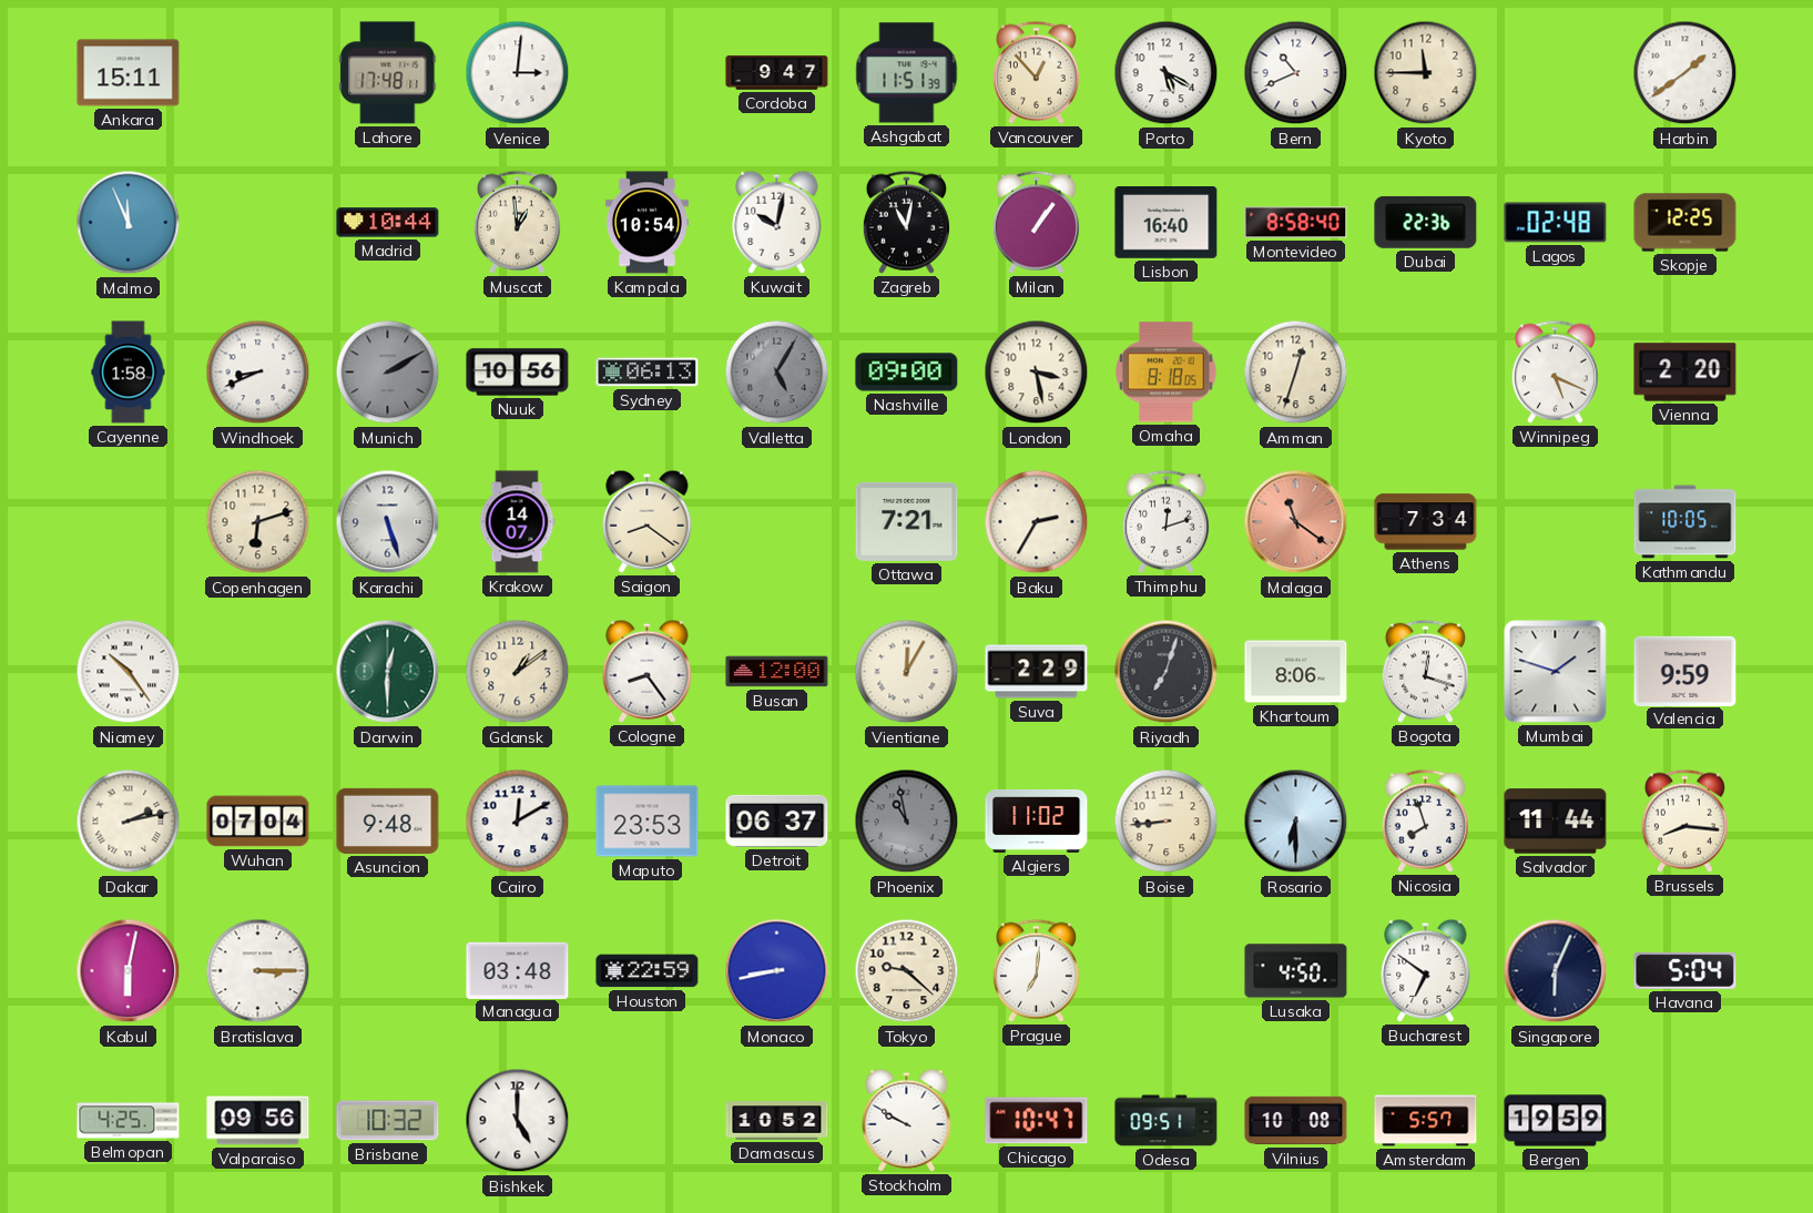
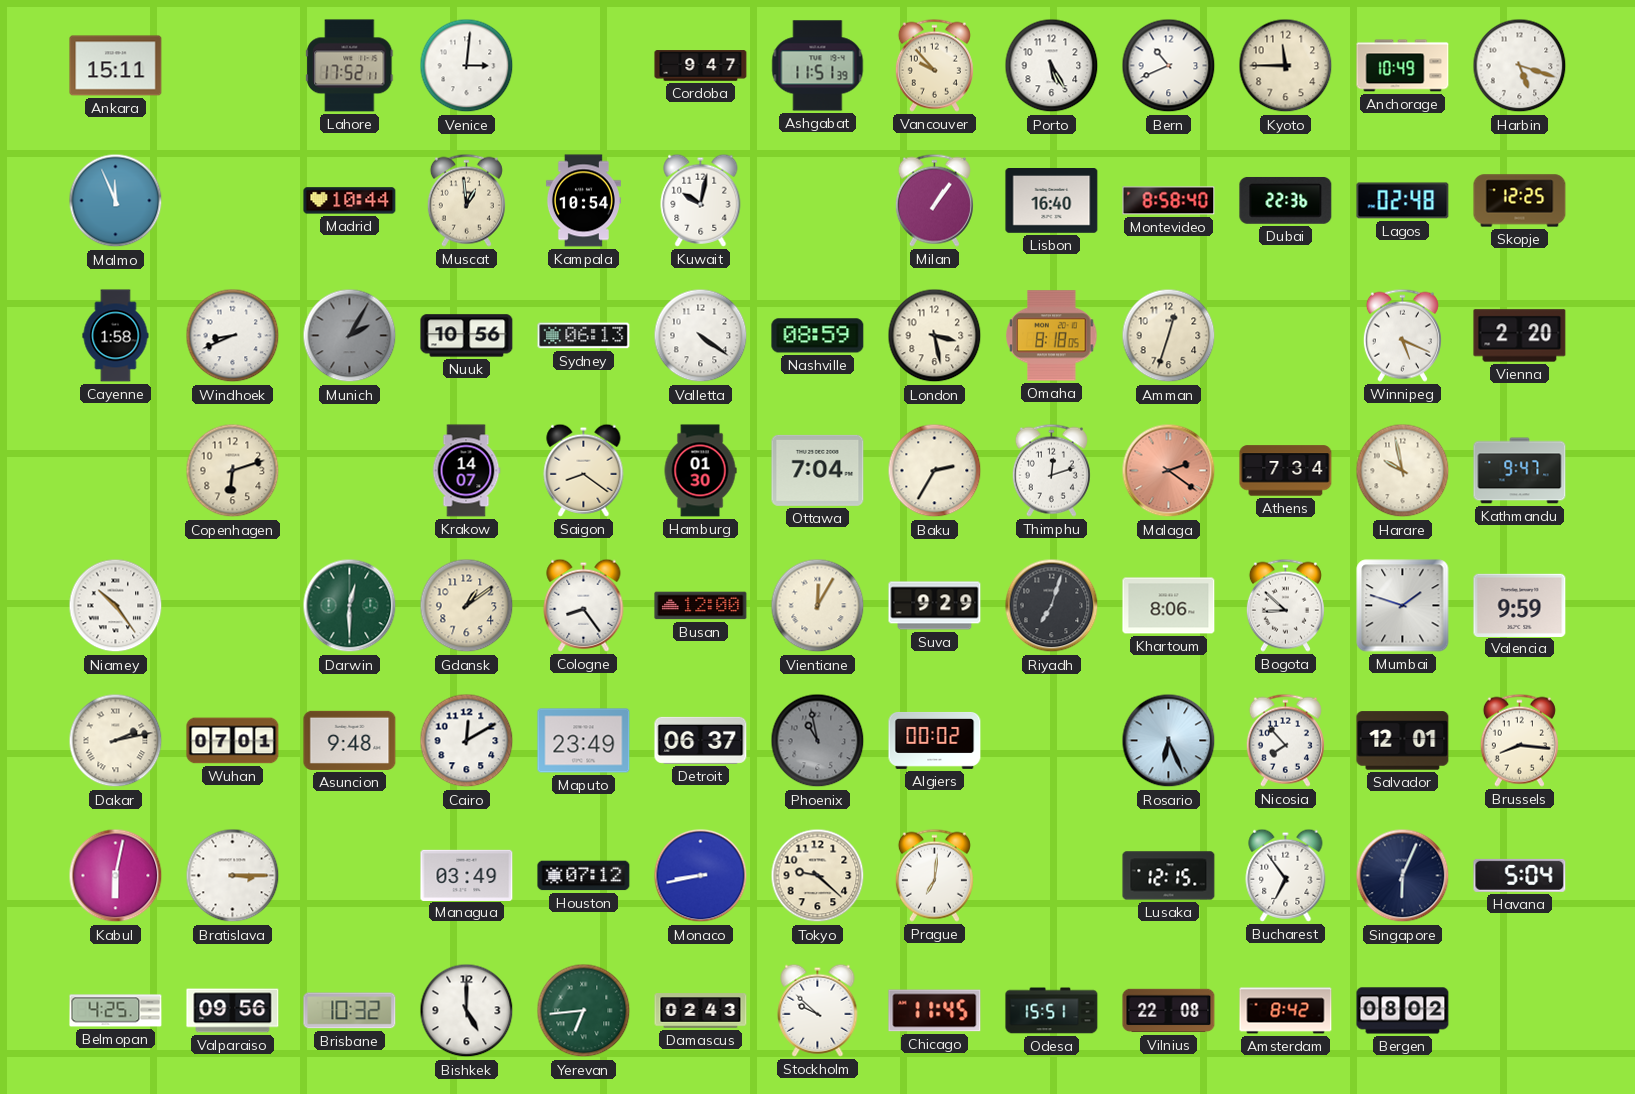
Lahore: 17:48 -> 17:52
Vancouver: 12:53 -> 9:53
Porto: 5:20 -> 5:25
Anchorage: none -> 10:49
Harbin: 1:39 -> 5:18
Zagreb: 11:02 -> none
Munich: 2:10 -> 2:05
Valletta: 5:05 -> 4:21
Valletta dial: grey -> white
Nashville: 09:00 -> 08:59
Karachi: 5:27 -> none
Hamburg: none -> 01:30
Ottawa: 7:21 -> 7:04
Malaga: 11:21 -> 2:21
Harare: none -> 9:58
Kathmandu: 10:05 -> 9:47
Suva: 2:29 -> 9:29
Bogota: 12:18 -> 8:52
Wuhan: 07:04 -> 07:01
Maputo: 23:53 -> 23:49
Algiers: 11:02 -> 00:02
Boise: 8:44 -> none
Rosario: 6:30 -> 6:26
Nicosia: 7:57 -> 7:53
Salvador: 11:44 -> 12:01
Managua: 03:48 -> 03:49
Houston: 22:59 -> 07:12
Lusaka: 4:50 -> 12:15
Bucharest: 6:51 -> 6:54
Yerevan: none -> 6:44
Damascus: 10:52 -> 02:43
Stockholm: 9:50 -> 9:52
Chicago: 10:47 -> 11:45
Odesa: 09:51 -> 15:51
Vilnius: 10:08 -> 22:08
Amsterdam: 5:57 -> 8:42
Bergen: 19:59 -> 08:02
